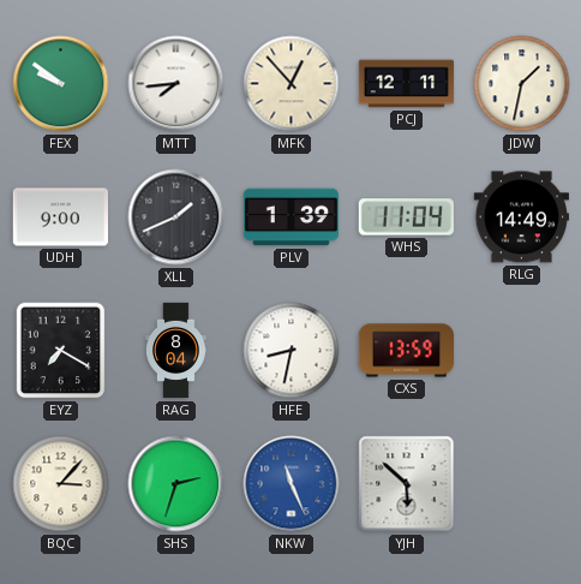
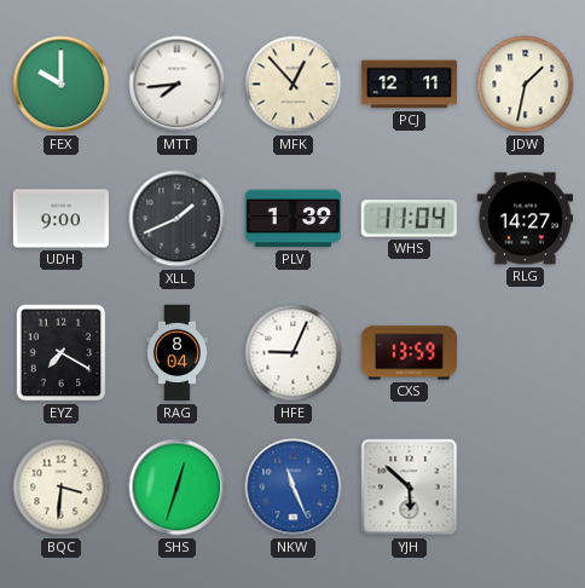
FEX: 9:51 -> 10:00
RLG: 14:49 -> 14:27
HFE: 8:32 -> 9:04
BQC: 3:07 -> 3:31
SHS: 2:33 -> 12:33
